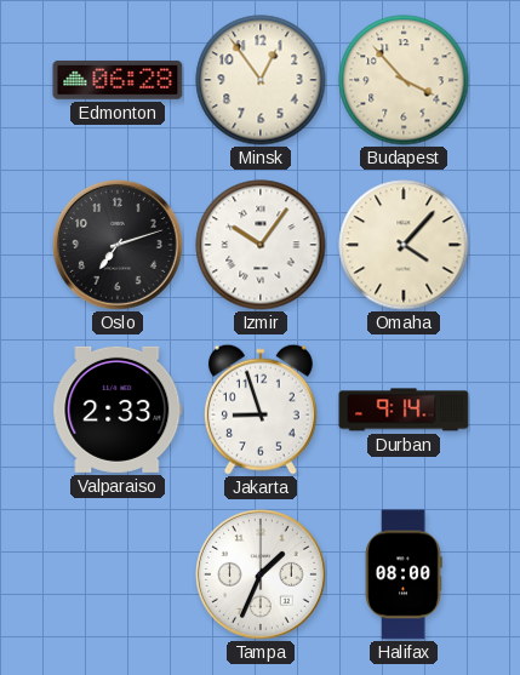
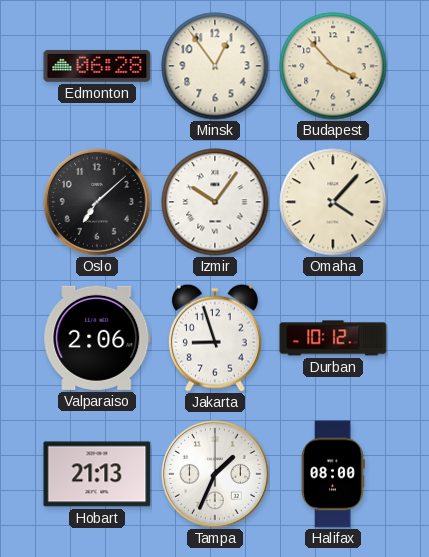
Oslo: 7:12 -> 7:08
Valparaiso: 2:33 -> 2:06
Durban: 9:14 -> 10:12
Hobart: none -> 21:13
